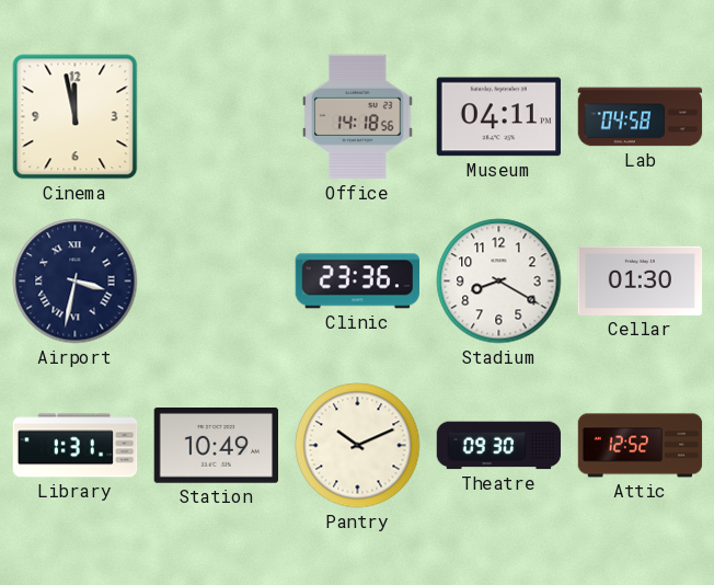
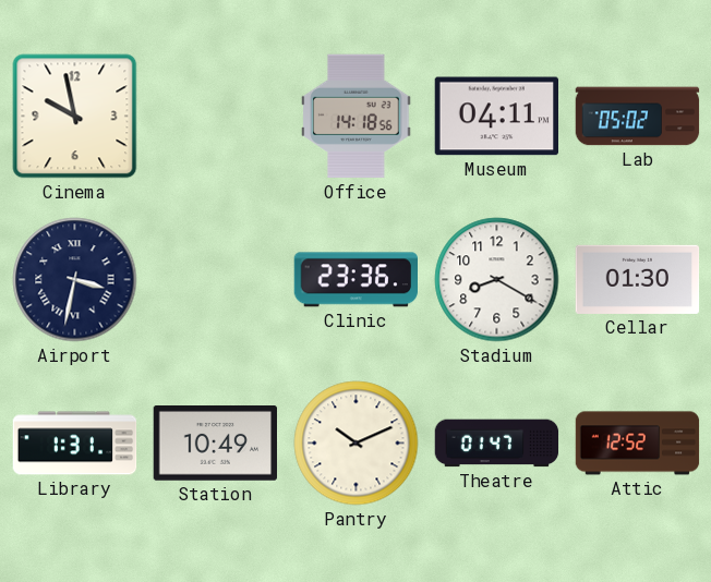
Cinema: 11:58 -> 9:58
Lab: 04:58 -> 05:02
Theatre: 09:30 -> 01:47
